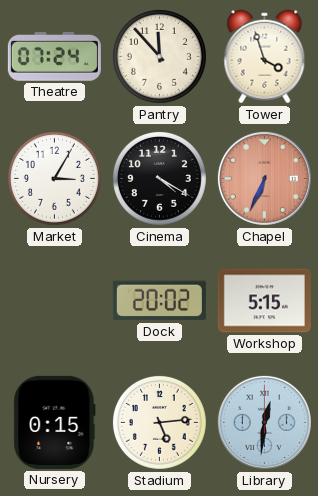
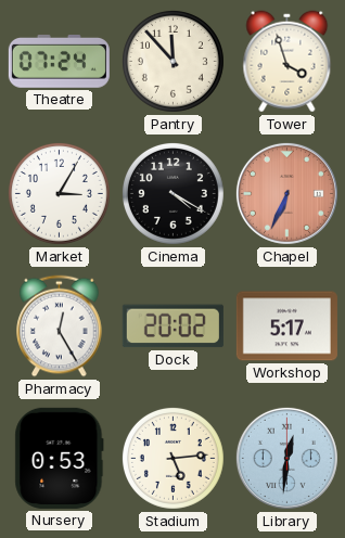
Pharmacy: none -> 12:25
Workshop: 5:15 -> 5:17
Nursery: 0:15 -> 0:53
